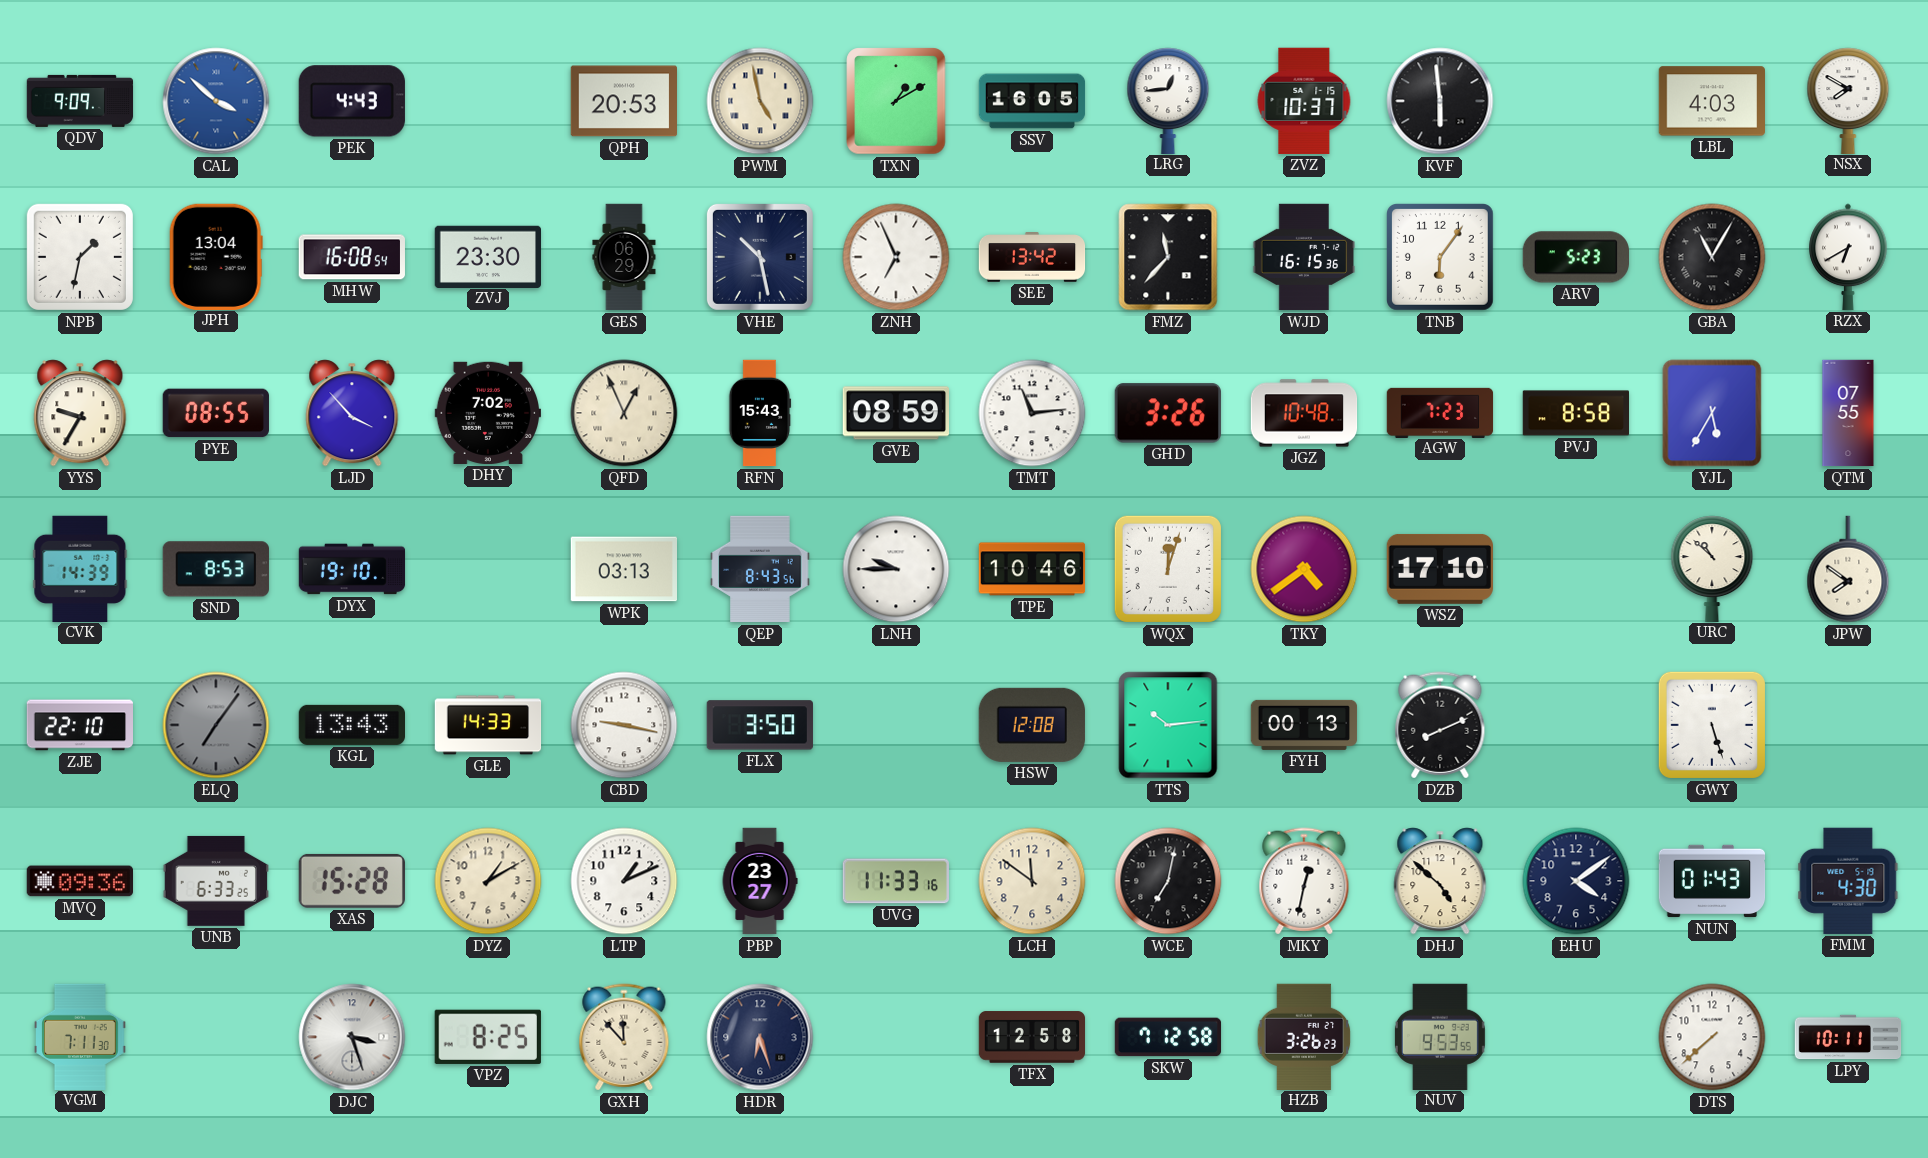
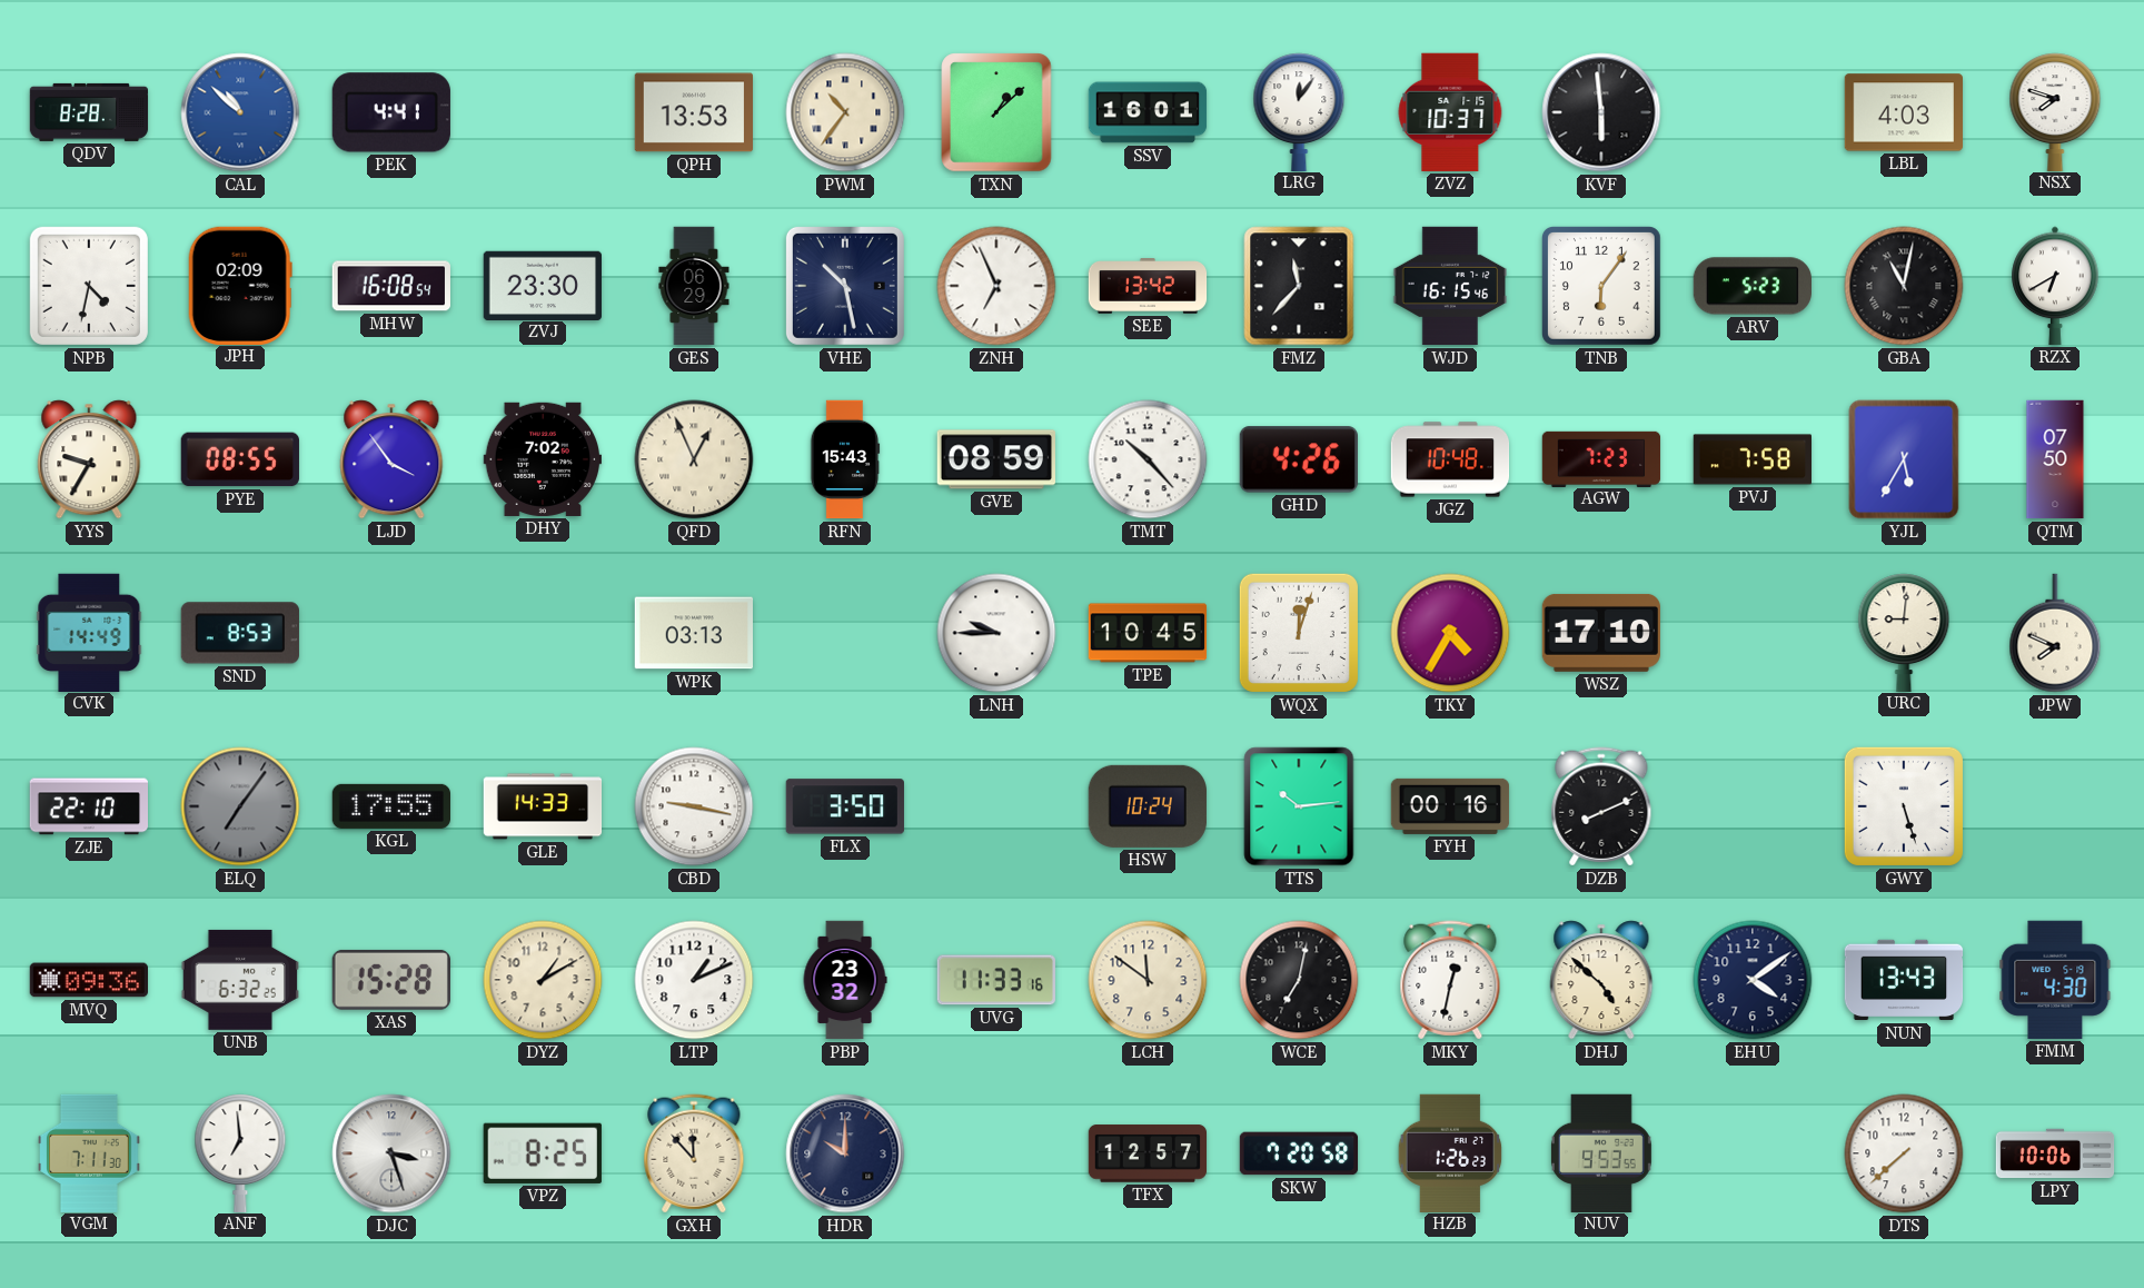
QDV: 9:09 -> 8:28
CAL: 3:52 -> 10:52
PEK: 4:43 -> 4:41
QPH: 20:53 -> 13:53
PWM: 4:58 -> 10:36
TXN: 1:10 -> 1:08
SSV: 16:05 -> 16:01
LRG: 12:44 -> 12:06
NSX: 7:50 -> 7:48
NPB: 1:32 -> 4:32
JPH: 13:04 -> 02:09
WJD: 16:15:36 -> 16:15:46
GBA: 11:05 -> 11:02
LJD: 3:53 -> 3:54
TMT: 11:14 -> 10:23
GHD: 3:26 -> 4:26
PVJ: 8:58 -> 7:58
QTM: 07:55 -> 07:50
CVK: 14:39 -> 14:49
DYX: 19:10 -> none
QEP: 8:43 -> none
TPE: 10:46 -> 10:45
TKY: 4:39 -> 4:35
URC: 10:52 -> 9:01
JPW: 7:51 -> 7:49
KGL: 13:43 -> 17:55
HSW: 12:08 -> 10:24
FYH: 00:13 -> 00:16
UNB: 6:33 -> 6:32
PBP: 23:27 -> 23:32
NUN: 01:43 -> 13:43
ANF: none -> 6:59
HDR: 6:27 -> 10:00
TFX: 12:58 -> 12:57
SKW: 7:12 -> 7:20
HZB: 3:26 -> 1:26
LPY: 10:11 -> 10:06
